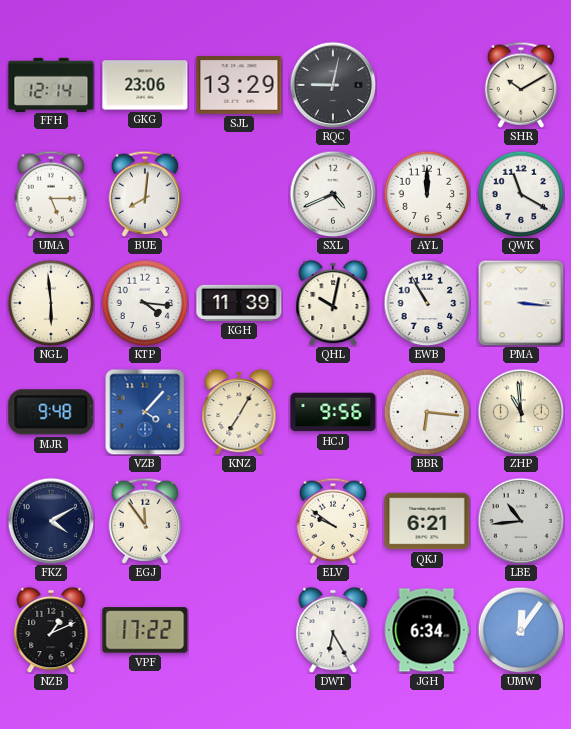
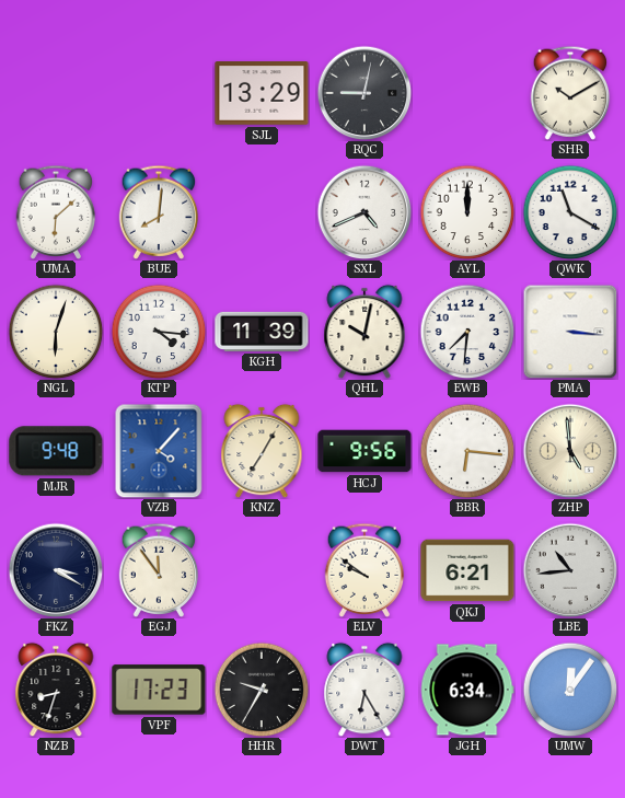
FFH: 12:14 -> none
GKG: 23:06 -> none
UMA: 5:15 -> 6:08
NGL: 5:59 -> 6:03
EWB: 10:55 -> 7:31
ZHP: 10:59 -> 4:59
FKZ: 4:10 -> 3:20
NZB: 1:11 -> 8:33
VPF: 17:22 -> 17:23
HHR: none -> 9:35
